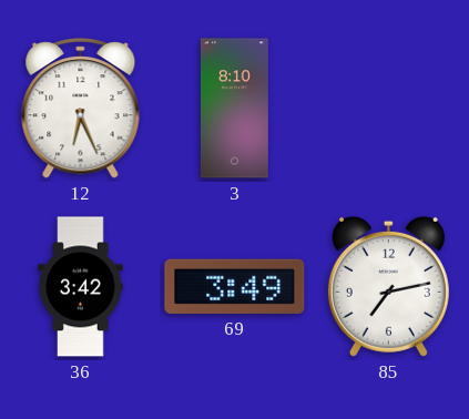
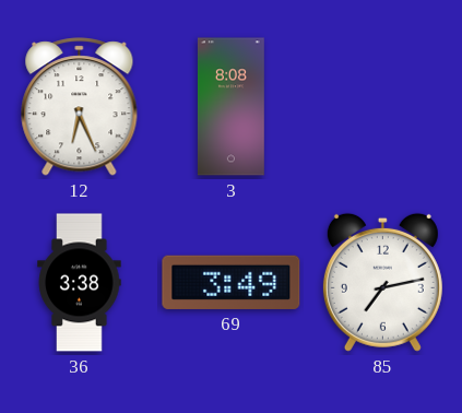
3: 8:10 -> 8:08
36: 3:42 -> 3:38
